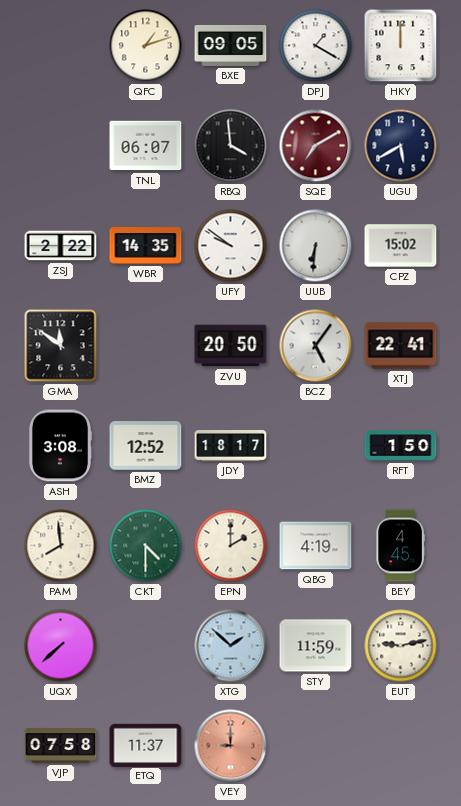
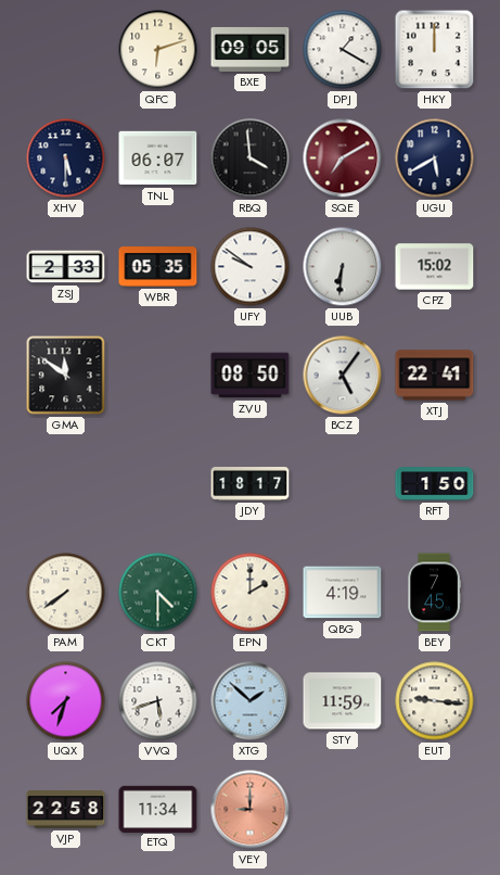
QFC: 1:12 -> 6:12
XHV: none -> 5:30
ZSJ: 2:22 -> 2:33
WBR: 14:35 -> 05:35
ZVU: 20:50 -> 08:50
ASH: 3:08 -> none
BMZ: 12:52 -> none
PAM: 7:59 -> 7:39
BEY: 4:45 -> 7:45
UQX: 7:38 -> 7:33
VVQ: none -> 5:42
EUT: 9:13 -> 9:16
VJP: 07:58 -> 22:58
ETQ: 11:37 -> 11:34
